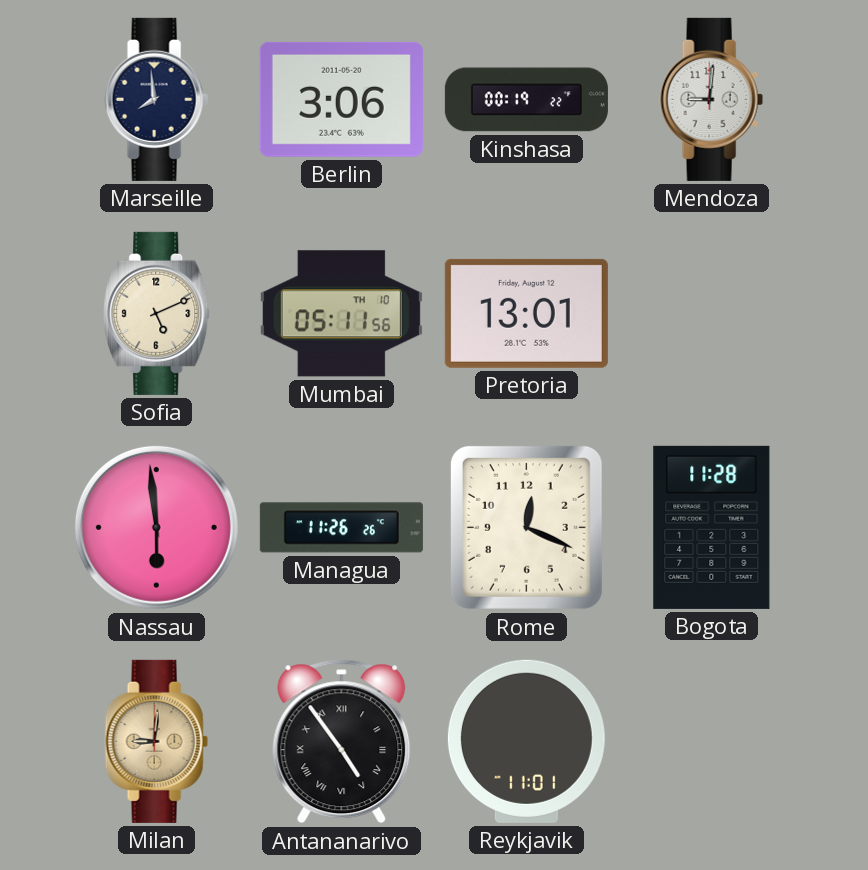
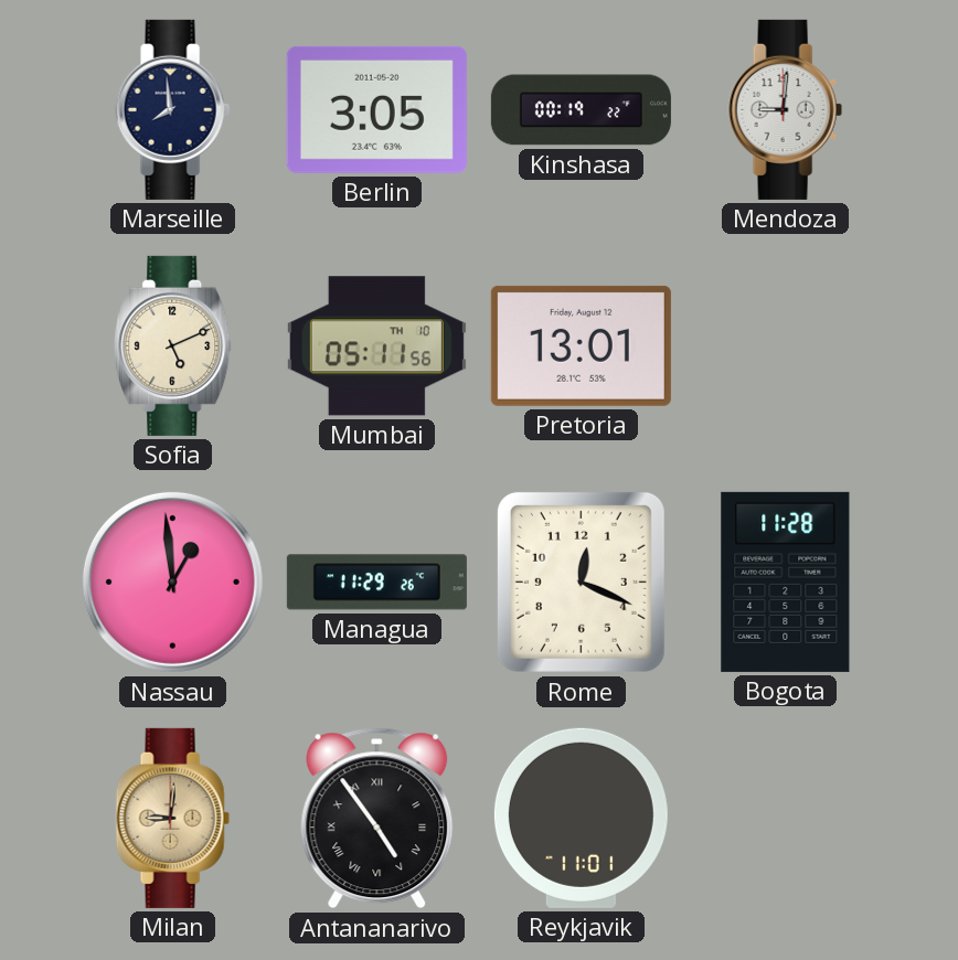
Berlin: 3:06 -> 3:05
Nassau: 5:59 -> 12:59
Managua: 11:26 -> 11:29
